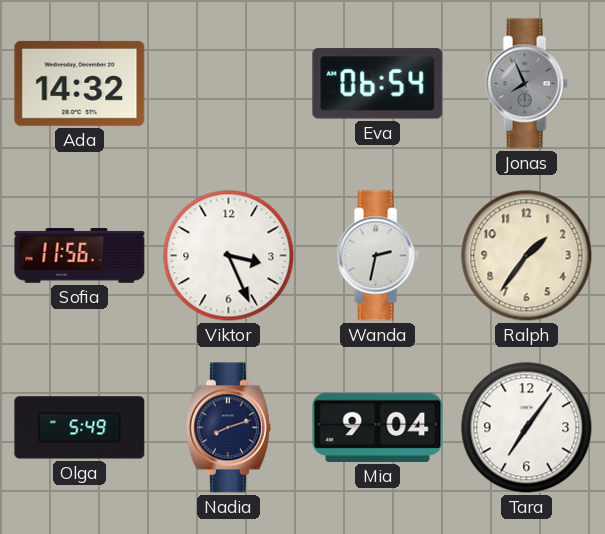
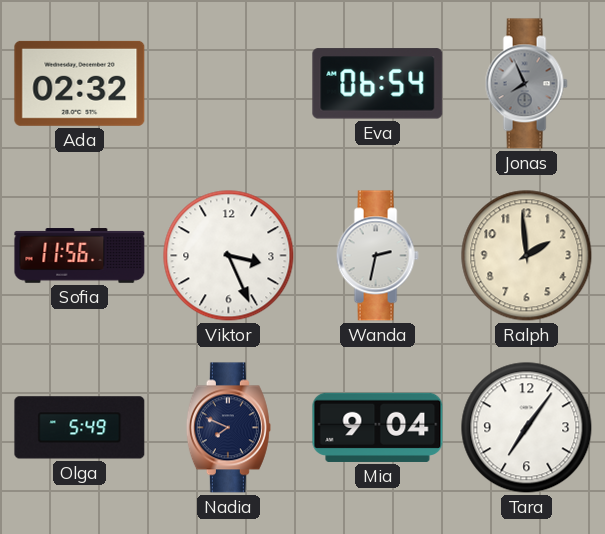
Ada: 14:32 -> 02:32
Ralph: 1:36 -> 1:59
Nadia: 8:12 -> 7:49
